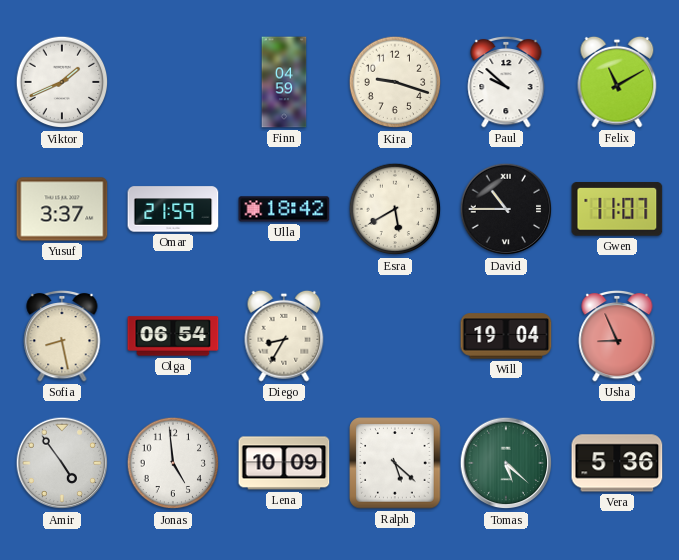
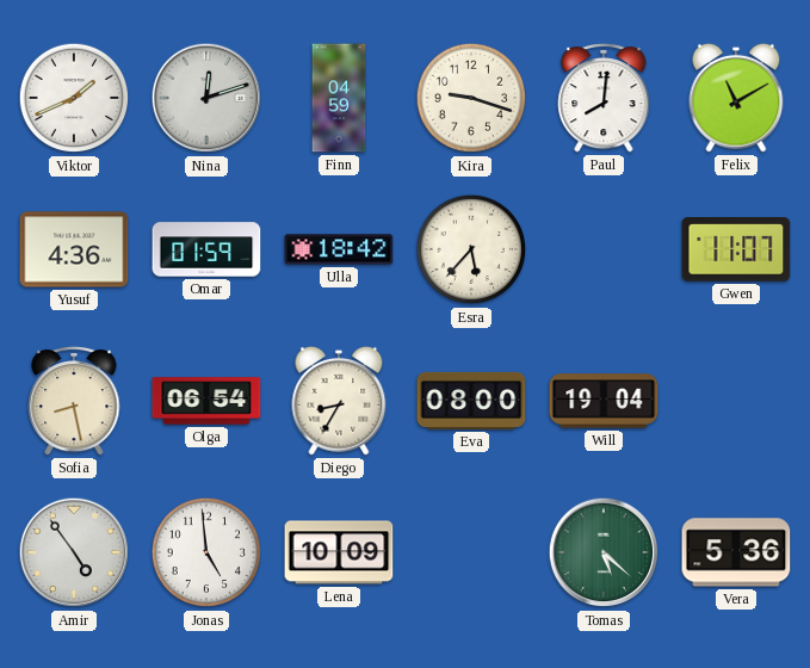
Nina: none -> 12:12
Paul: 9:52 -> 8:01
Yusuf: 3:37 -> 4:36
Omar: 21:59 -> 01:59
Esra: 5:40 -> 5:37
David: 10:45 -> none
Eva: none -> 08:00
Usha: 8:56 -> none
Ralph: 5:22 -> none
